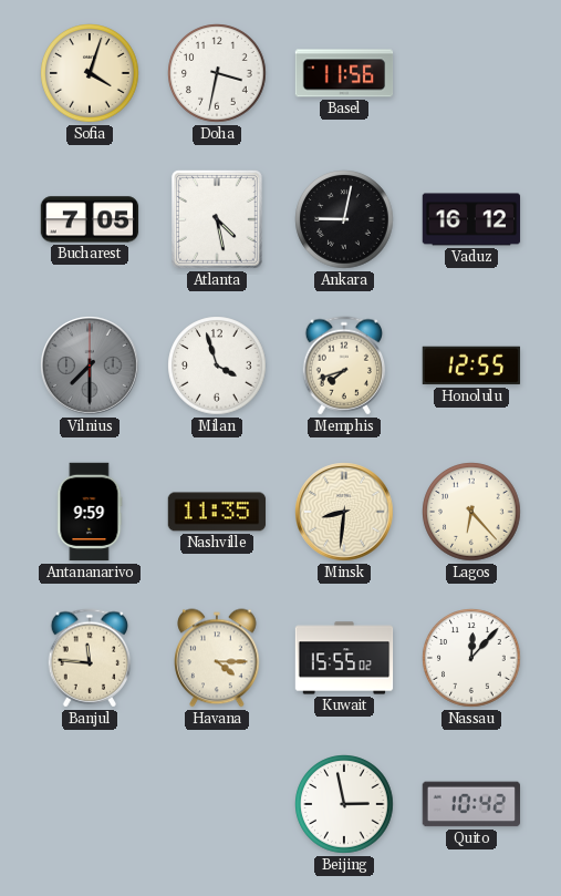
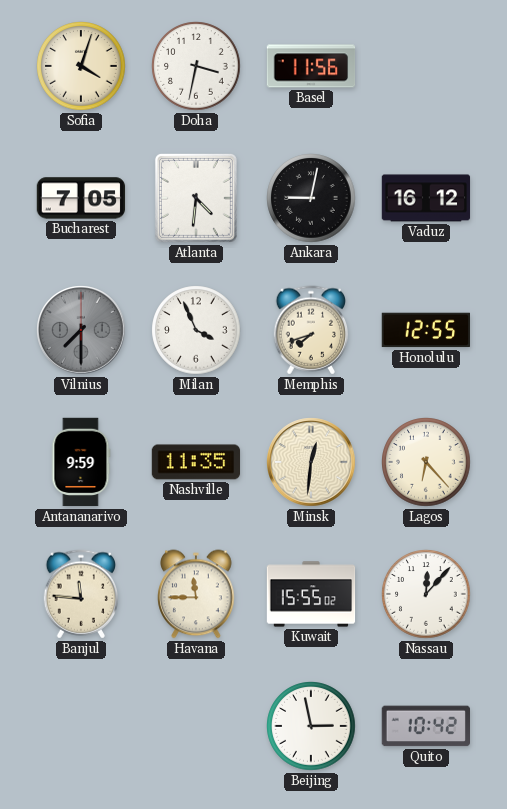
Atlanta: 4:28 -> 4:31
Milan: 3:57 -> 3:56
Minsk: 8:31 -> 12:31
Havana: 4:15 -> 11:45
